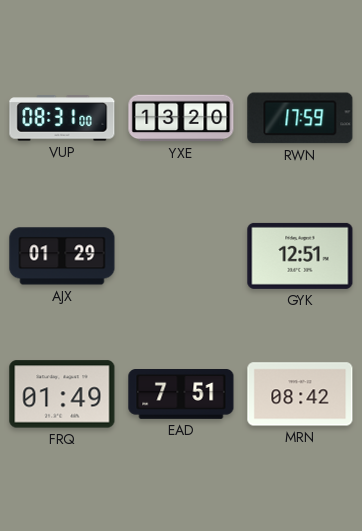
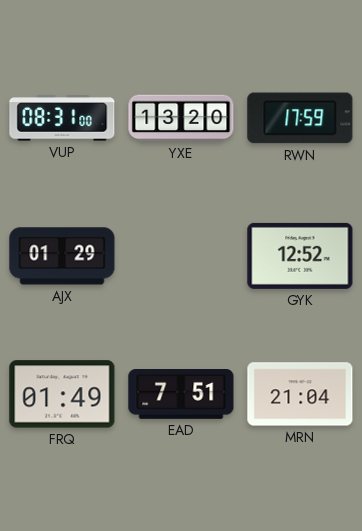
GYK: 12:51 -> 12:52
MRN: 08:42 -> 21:04
